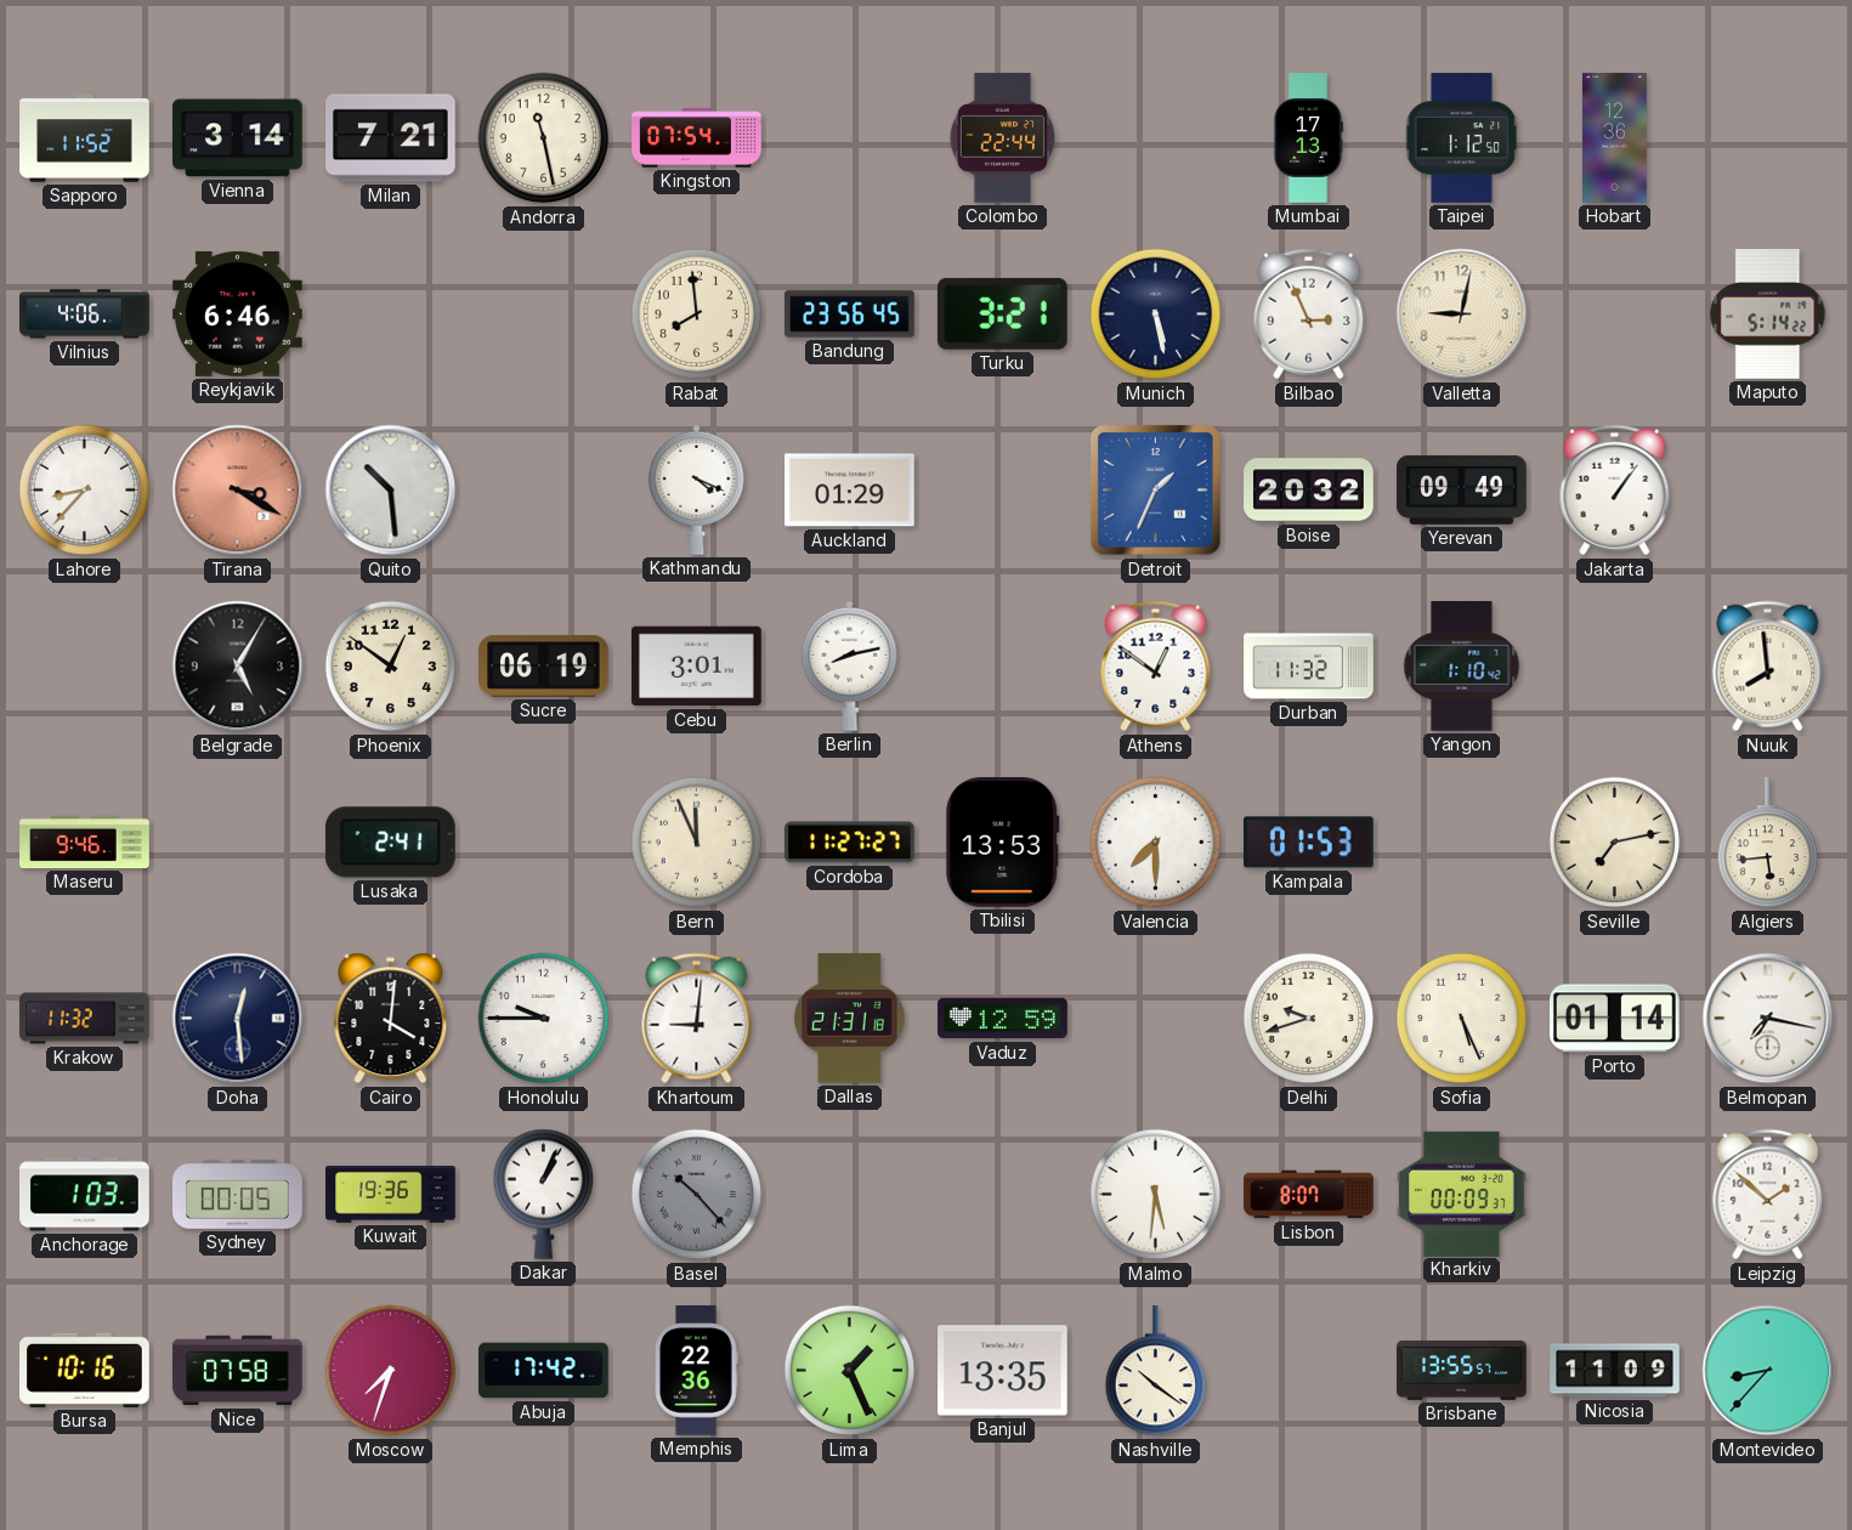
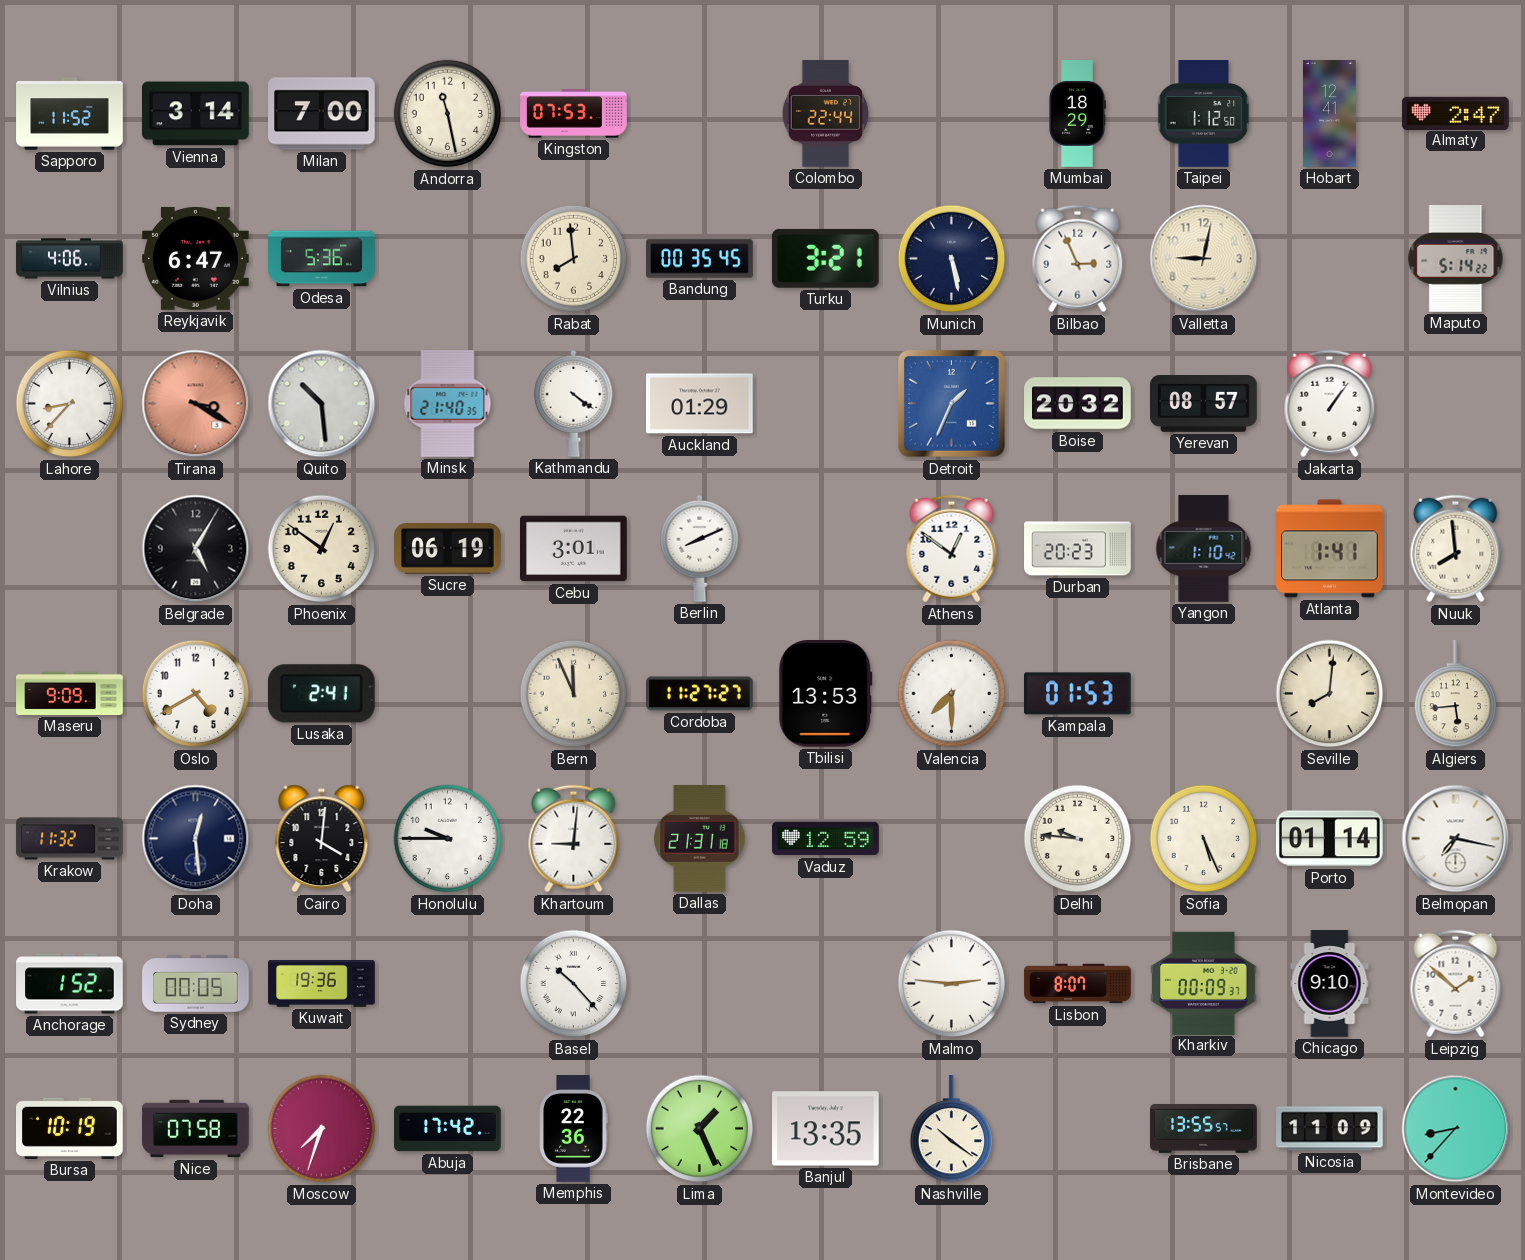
Milan: 7:21 -> 7:00
Kingston: 07:54 -> 07:53
Mumbai: 17:13 -> 18:29
Hobart: 12:36 -> 12:41
Almaty: none -> 2:47
Reykjavik: 6:46 -> 6:47
Odesa: none -> 5:36
Bandung: 23:56 -> 00:35
Minsk: none -> 21:40
Kathmandu: 4:19 -> 4:21
Yerevan: 09:49 -> 08:57
Berlin: 8:13 -> 8:11
Durban: 11:32 -> 20:23
Atlanta: none -> 1:41
Maseru: 9:46 -> 9:09
Oslo: none -> 4:40
Seville: 7:13 -> 8:01
Delhi: 9:42 -> 9:46
Anchorage: 1:03 -> 1:52
Dakar: 1:04 -> none
Basel dial: grey -> white
Malmo: 5:31 -> 2:46
Chicago: none -> 9:10
Bursa: 10:16 -> 10:19
